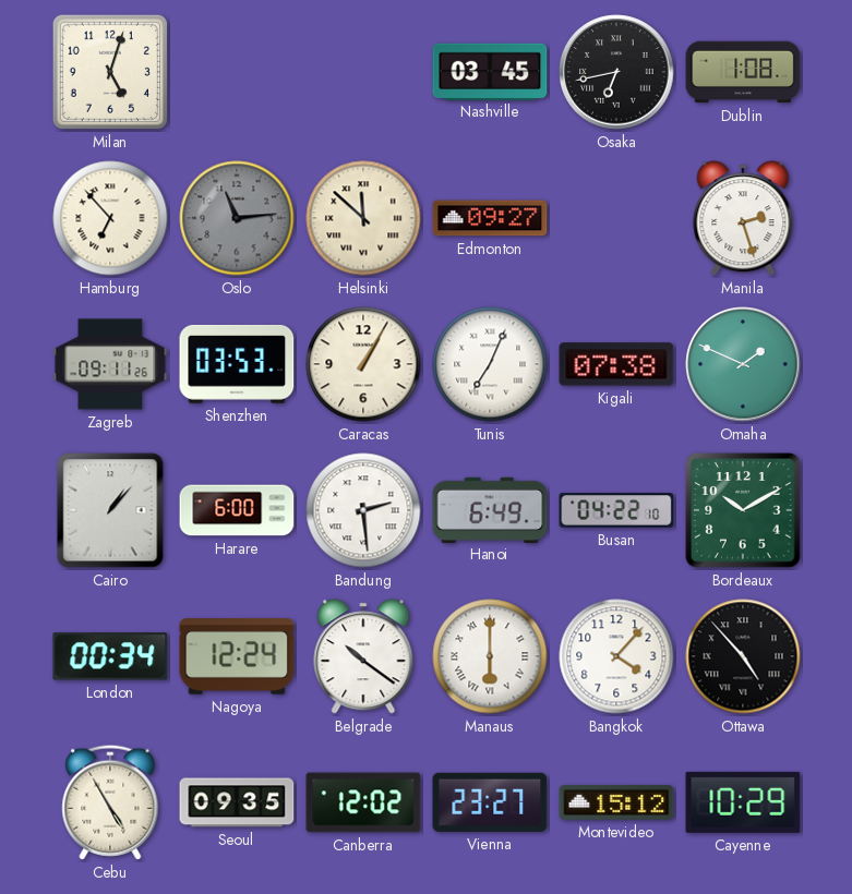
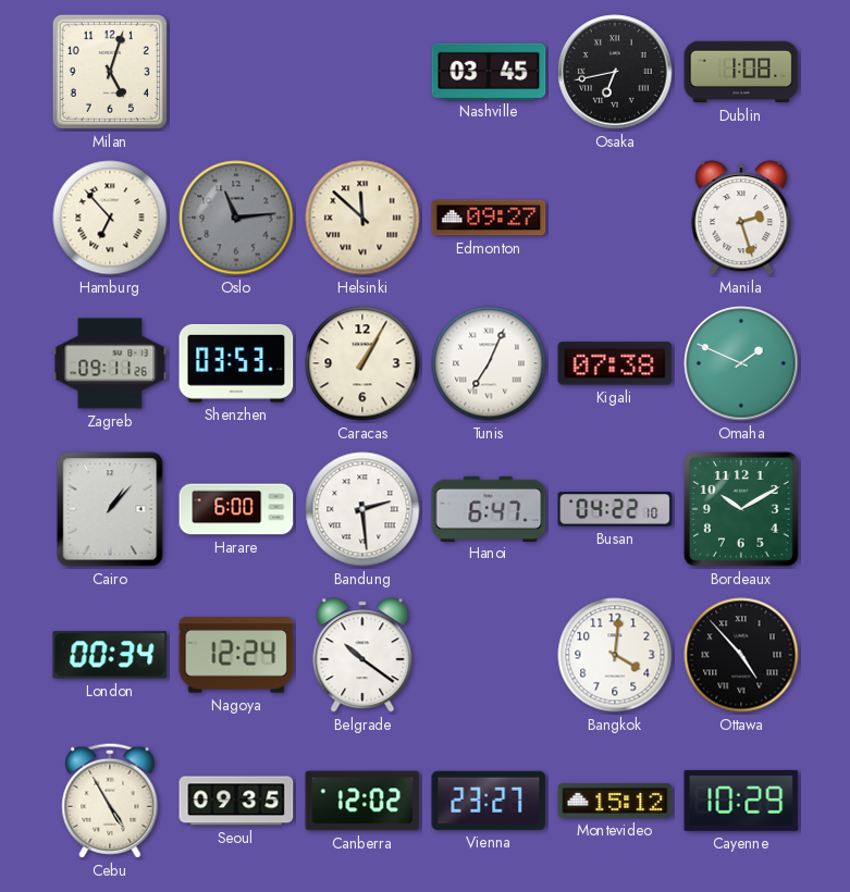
Hanoi: 6:49 -> 6:47
Manaus: 6:00 -> none
Bangkok: 4:07 -> 4:01
